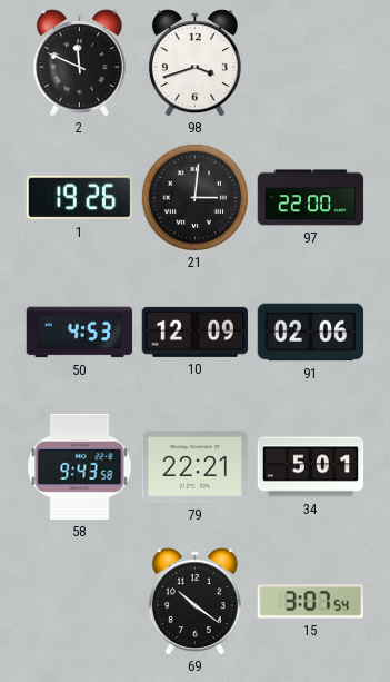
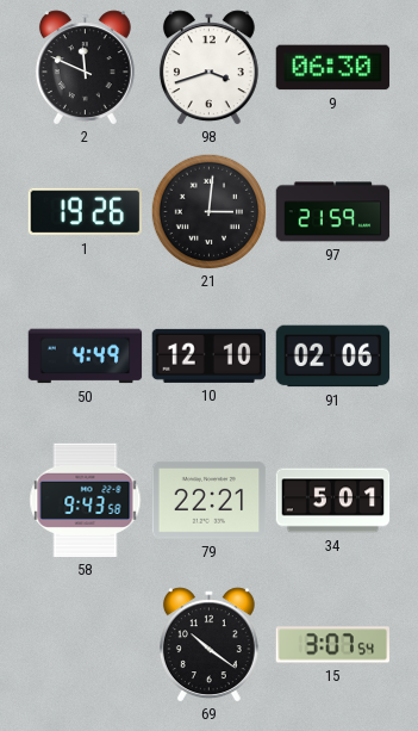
9: none -> 06:30
97: 22:00 -> 21:59
50: 4:53 -> 4:49
10: 12:09 -> 12:10
